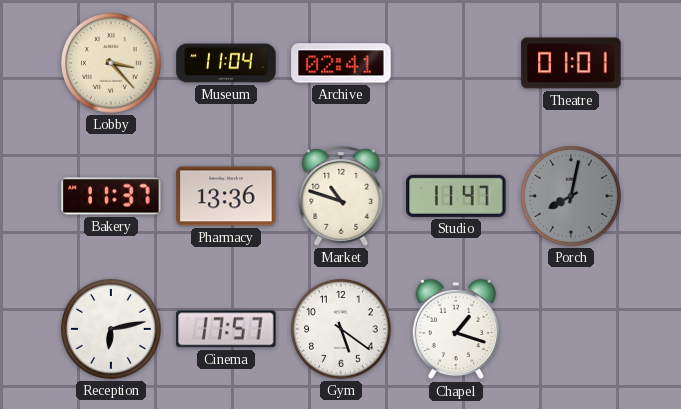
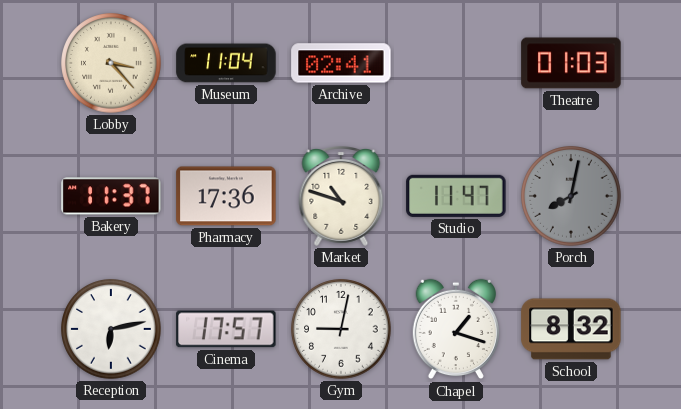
Theatre: 01:01 -> 01:03
Pharmacy: 13:36 -> 17:36
Gym: 5:21 -> 9:02
School: none -> 8:32
